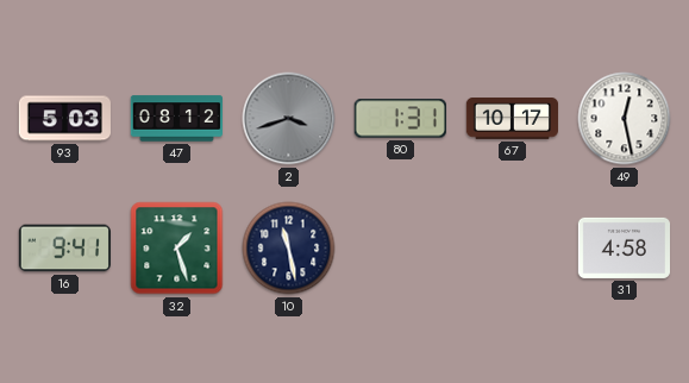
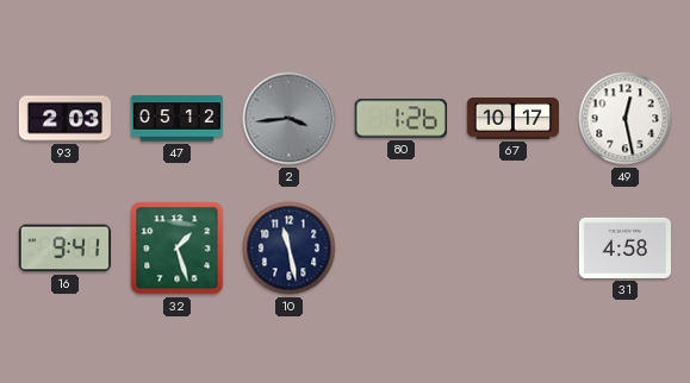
93: 5:03 -> 2:03
47: 08:12 -> 05:12
2: 3:42 -> 3:44
80: 1:31 -> 1:26
